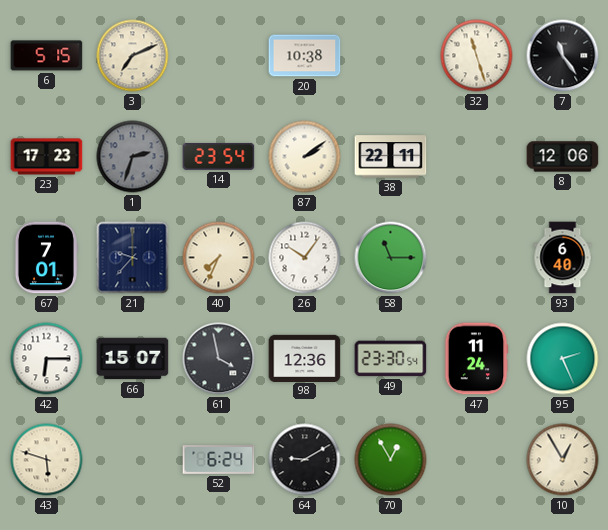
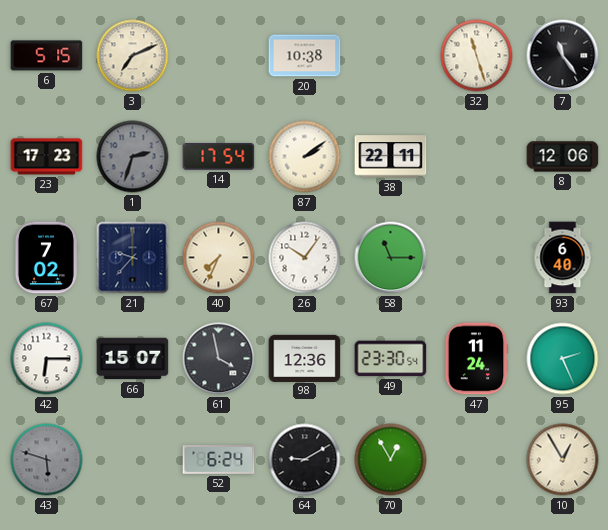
14: 23:54 -> 17:54
67: 7:01 -> 7:02
43 dial: cream -> grey
